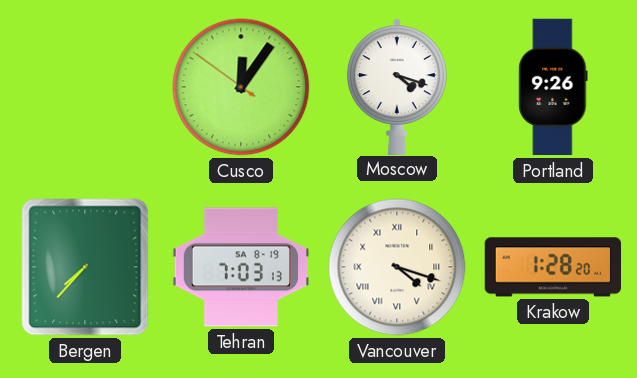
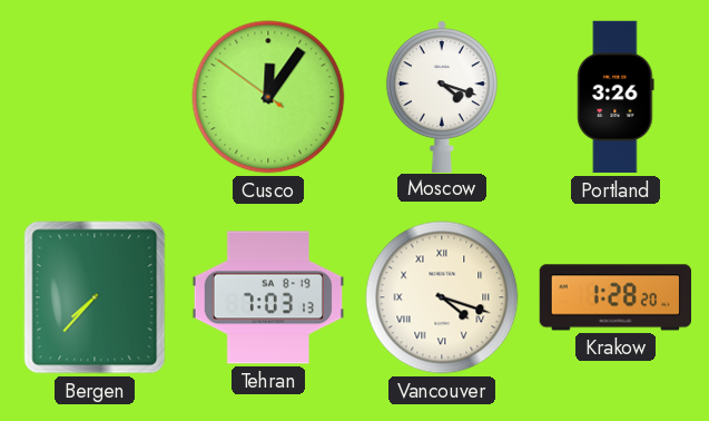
Portland: 9:26 -> 3:26
